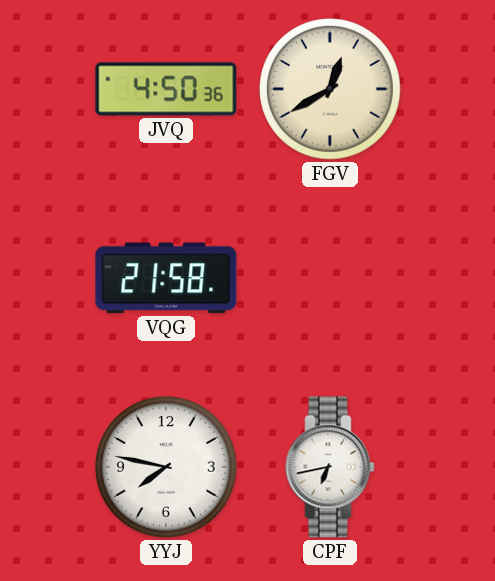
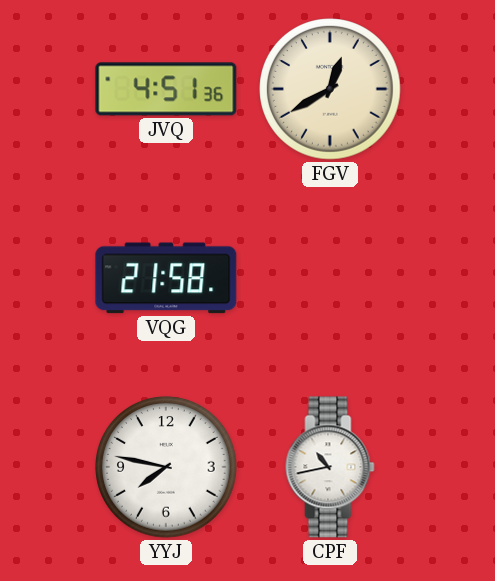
JVQ: 4:50 -> 4:51
CPF: 6:43 -> 10:43
